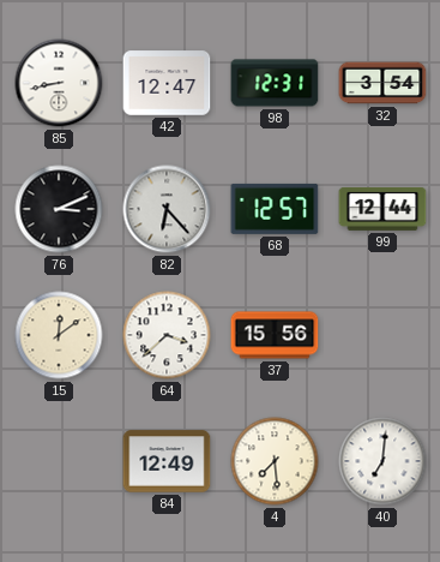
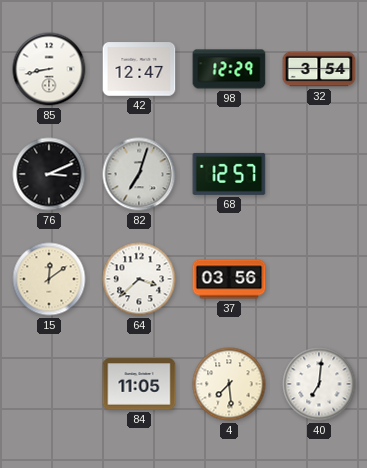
98: 12:31 -> 12:29
82: 6:23 -> 7:03
99: 12:44 -> none
37: 15:56 -> 03:56
84: 12:49 -> 11:05
